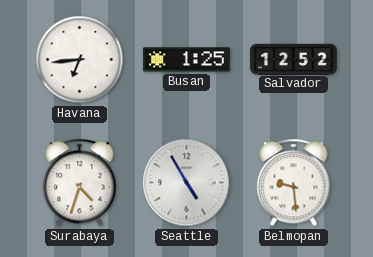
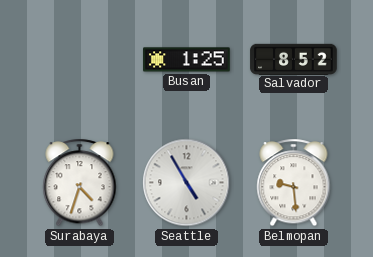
Havana: 6:44 -> none
Salvador: 12:52 -> 8:52
